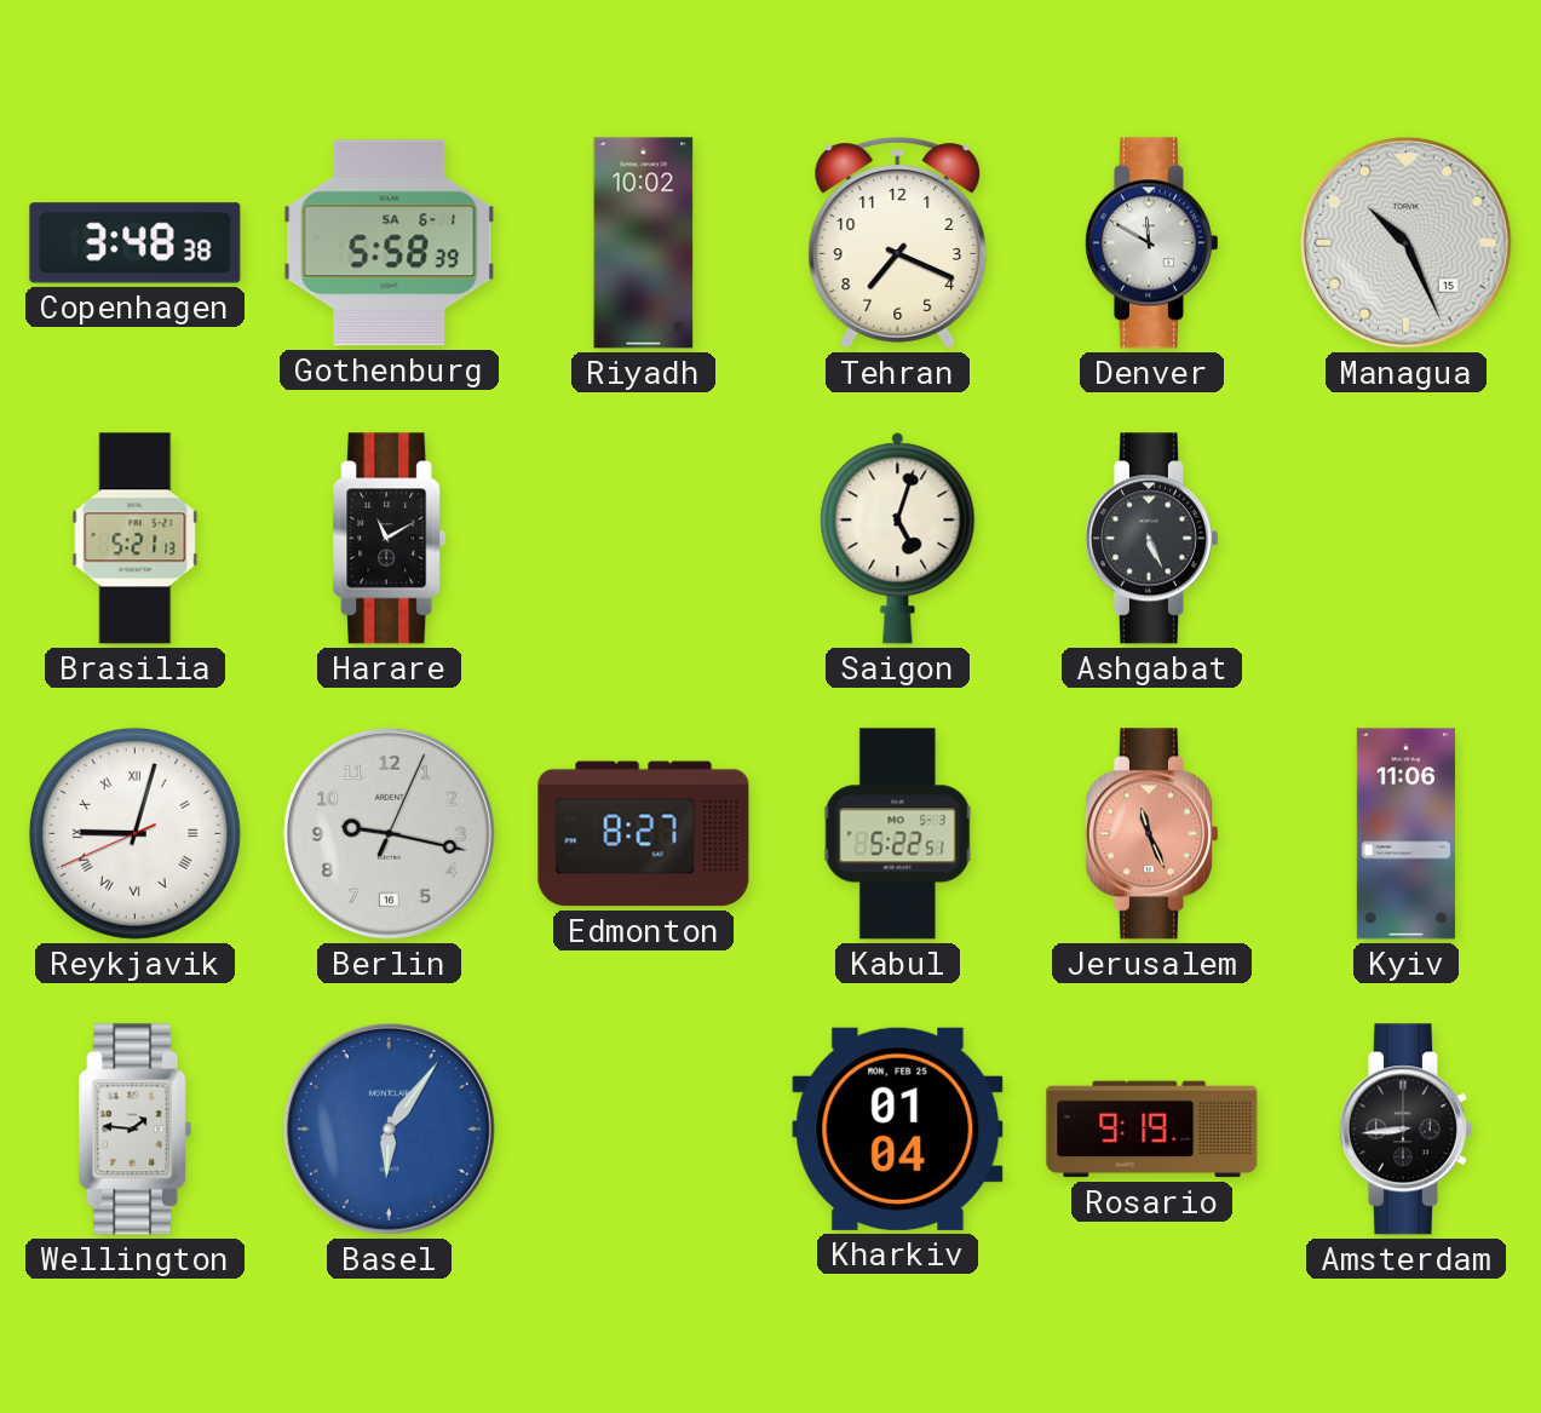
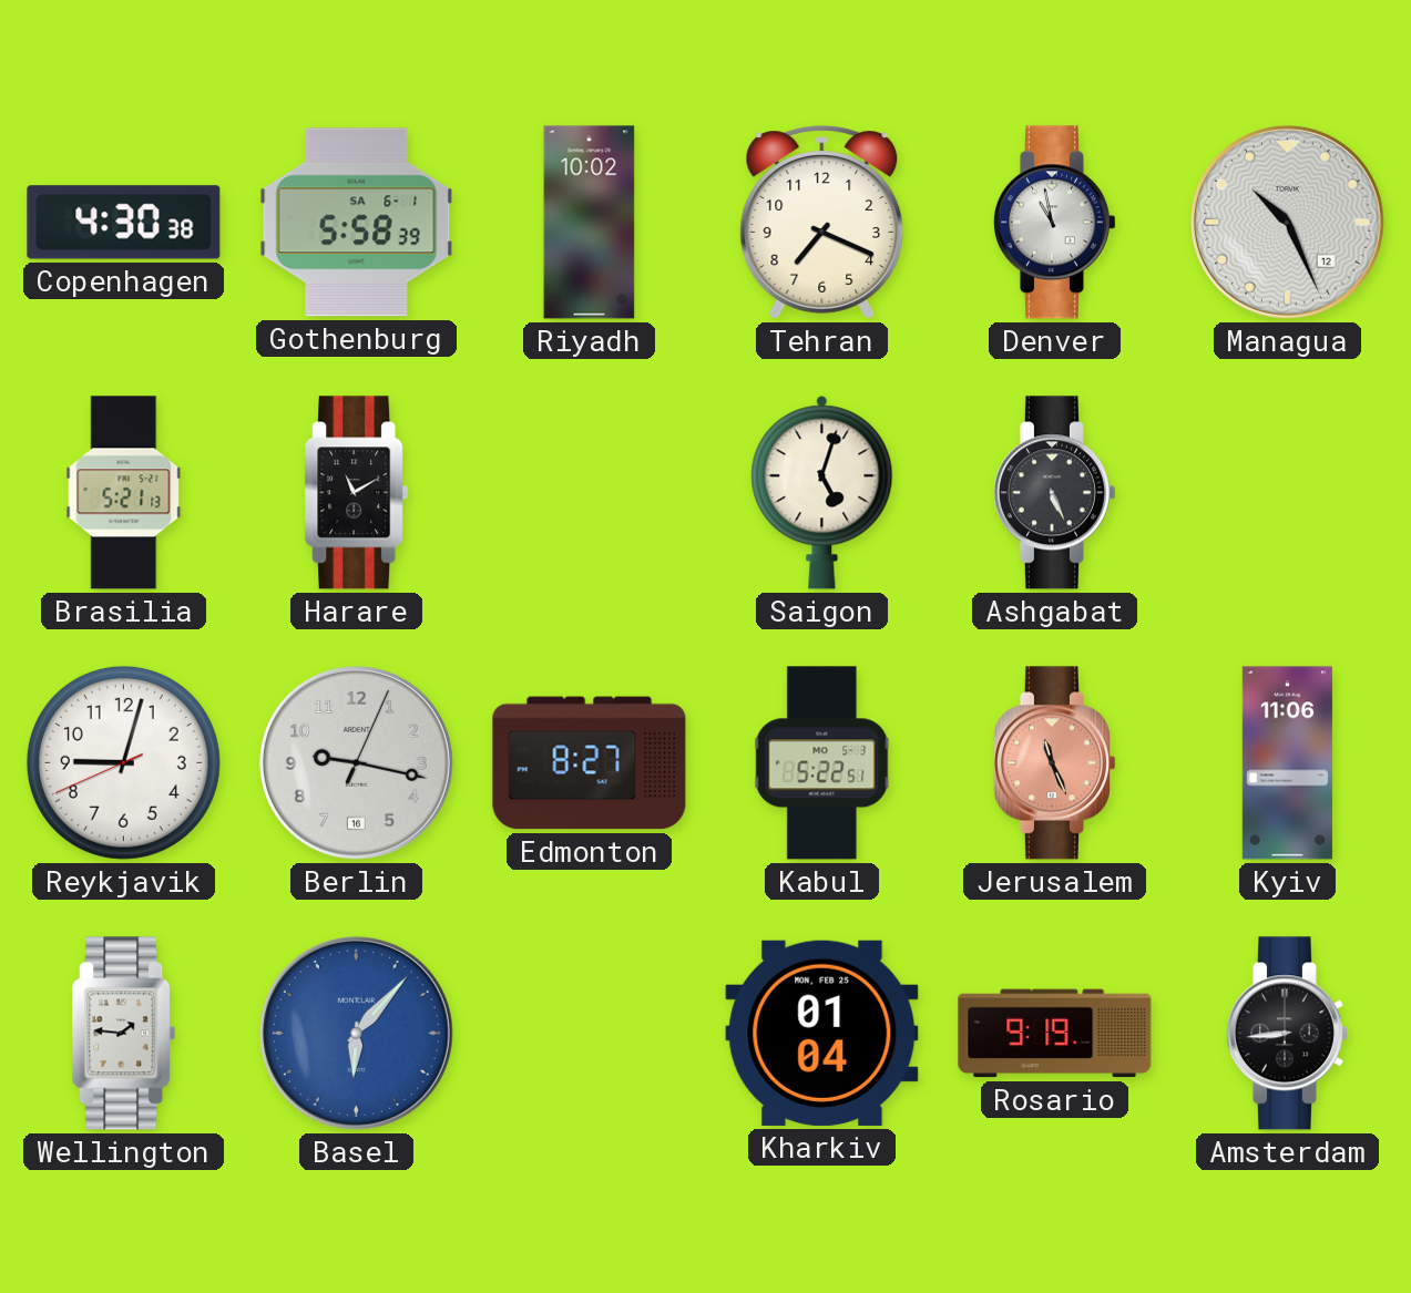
Copenhagen: 3:48 -> 4:30
Denver: 11:50 -> 10:58
Managua date: 15 -> 12
Reykjavik numerals: Roman -> Arabic
Basel: 6:06 -> 6:07
